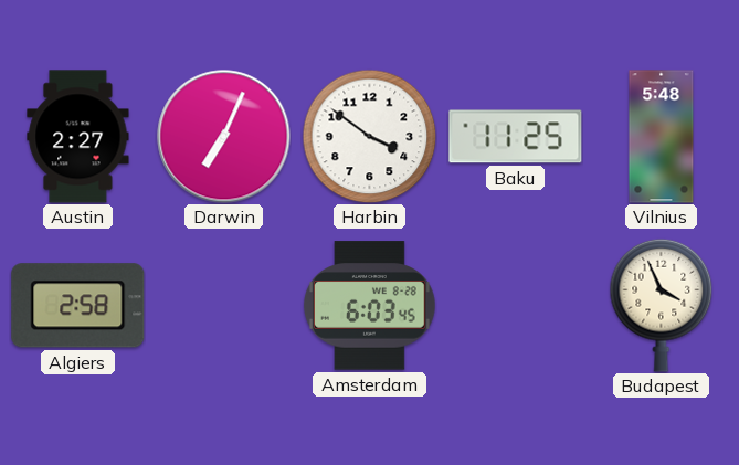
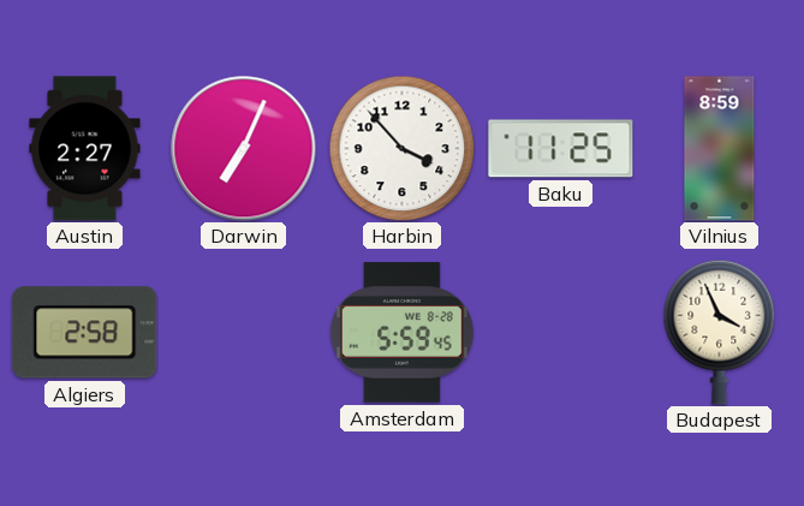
Harbin: 3:51 -> 3:53
Vilnius: 5:48 -> 8:59
Amsterdam: 6:03 -> 5:59
